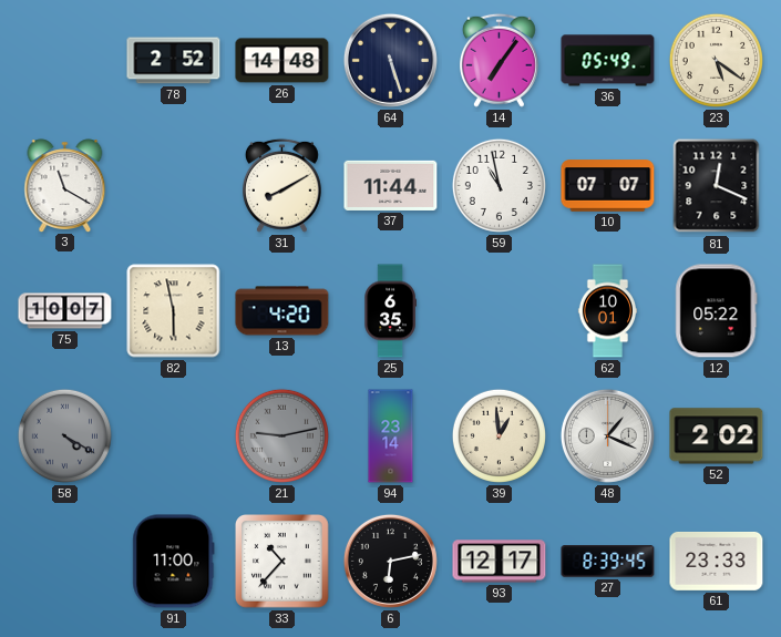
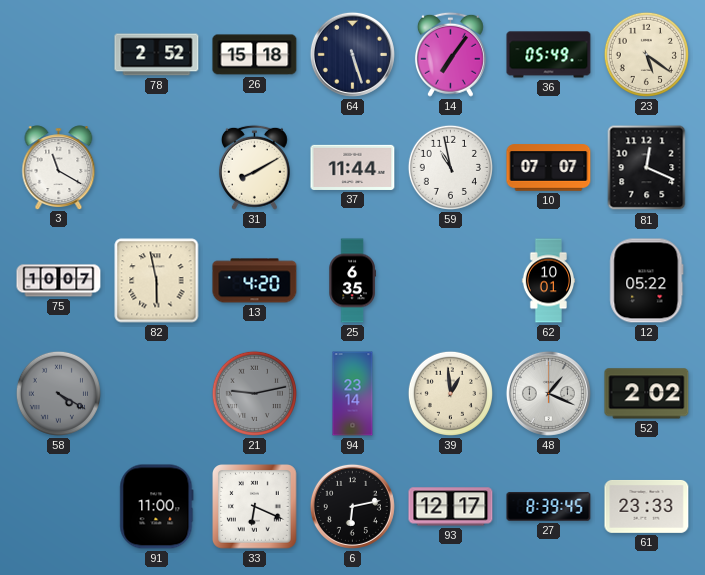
26: 14:48 -> 15:18
33: 10:37 -> 6:19
